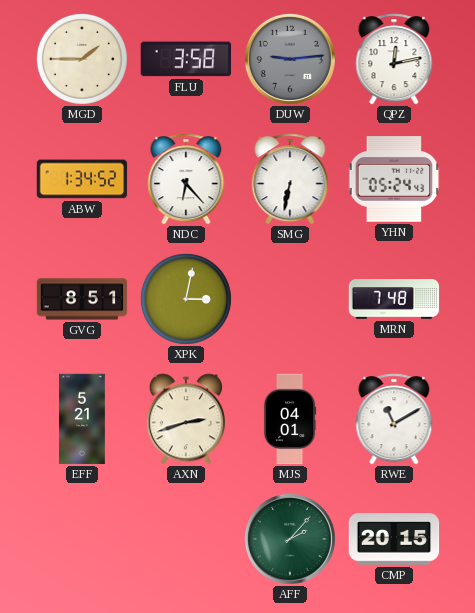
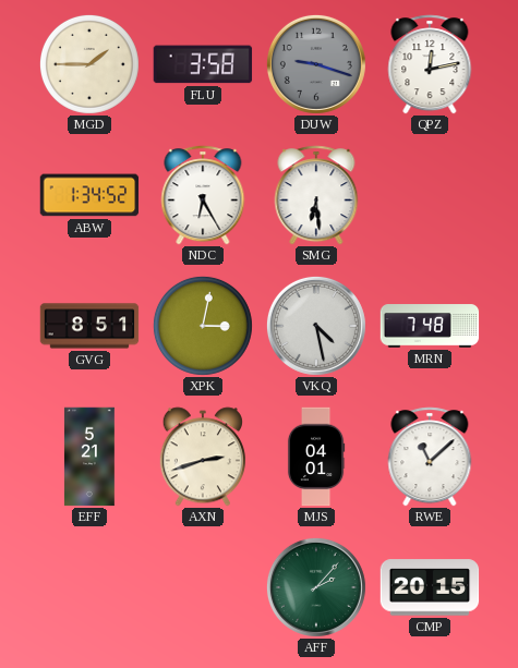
DUW: 9:14 -> 9:18
NDC: 6:23 -> 6:25
SMG: 6:32 -> 6:29
YHN: 05:24 -> none
VKQ: none -> 4:28
RWE: 11:10 -> 11:08
